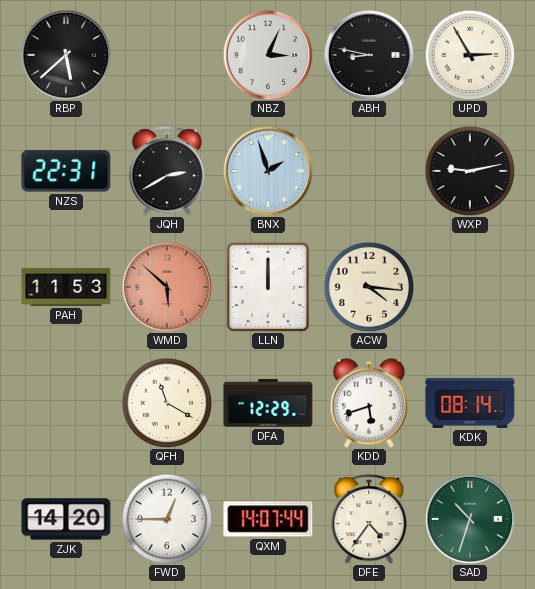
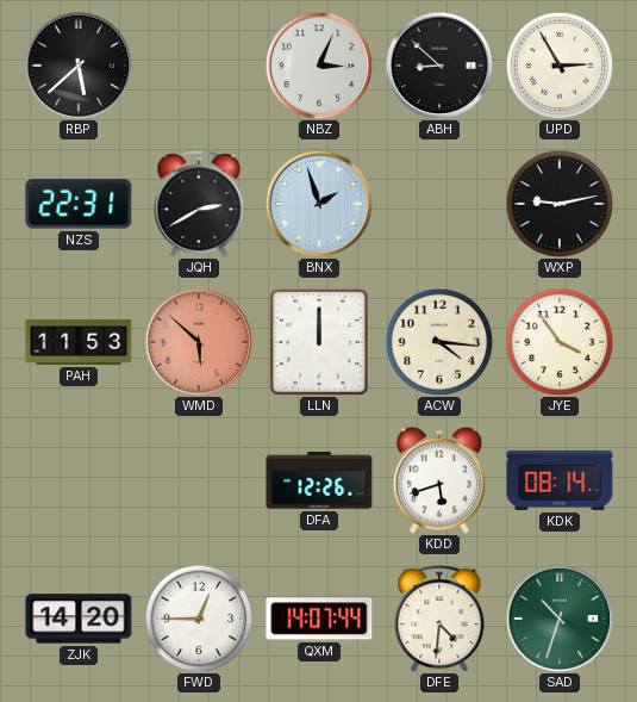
ABH: 8:47 -> 8:52
JYE: none -> 3:54
QFH: 11:20 -> none
DFA: 12:29 -> 12:26
DFE: 4:36 -> 4:31
